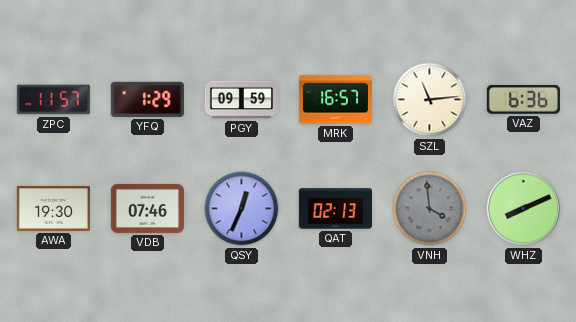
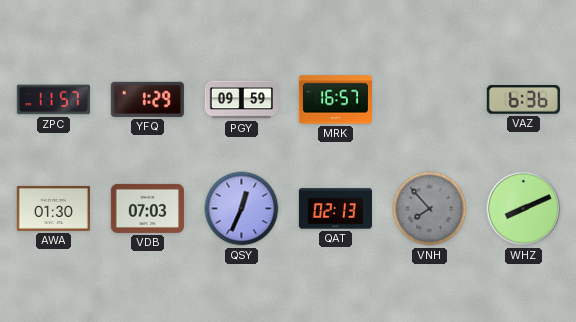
SZL: 11:14 -> none
AWA: 19:30 -> 01:30
VDB: 07:46 -> 07:03
VNH: 3:59 -> 7:53
